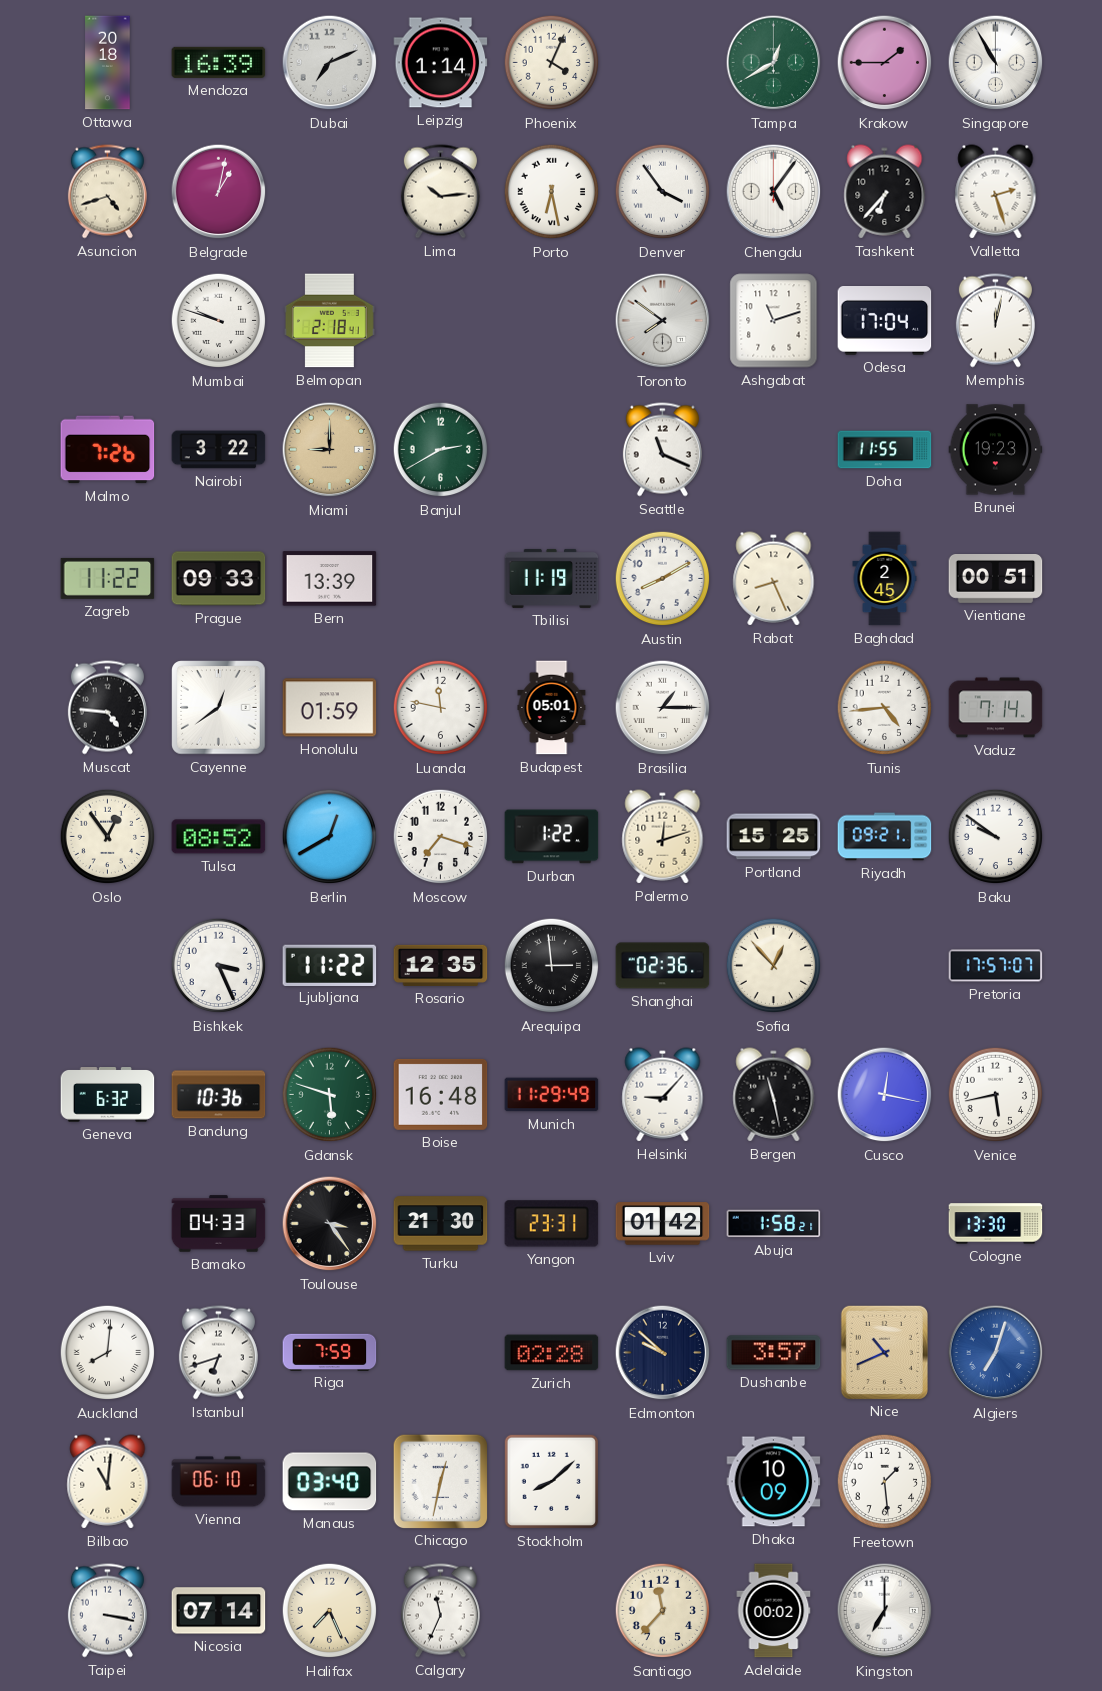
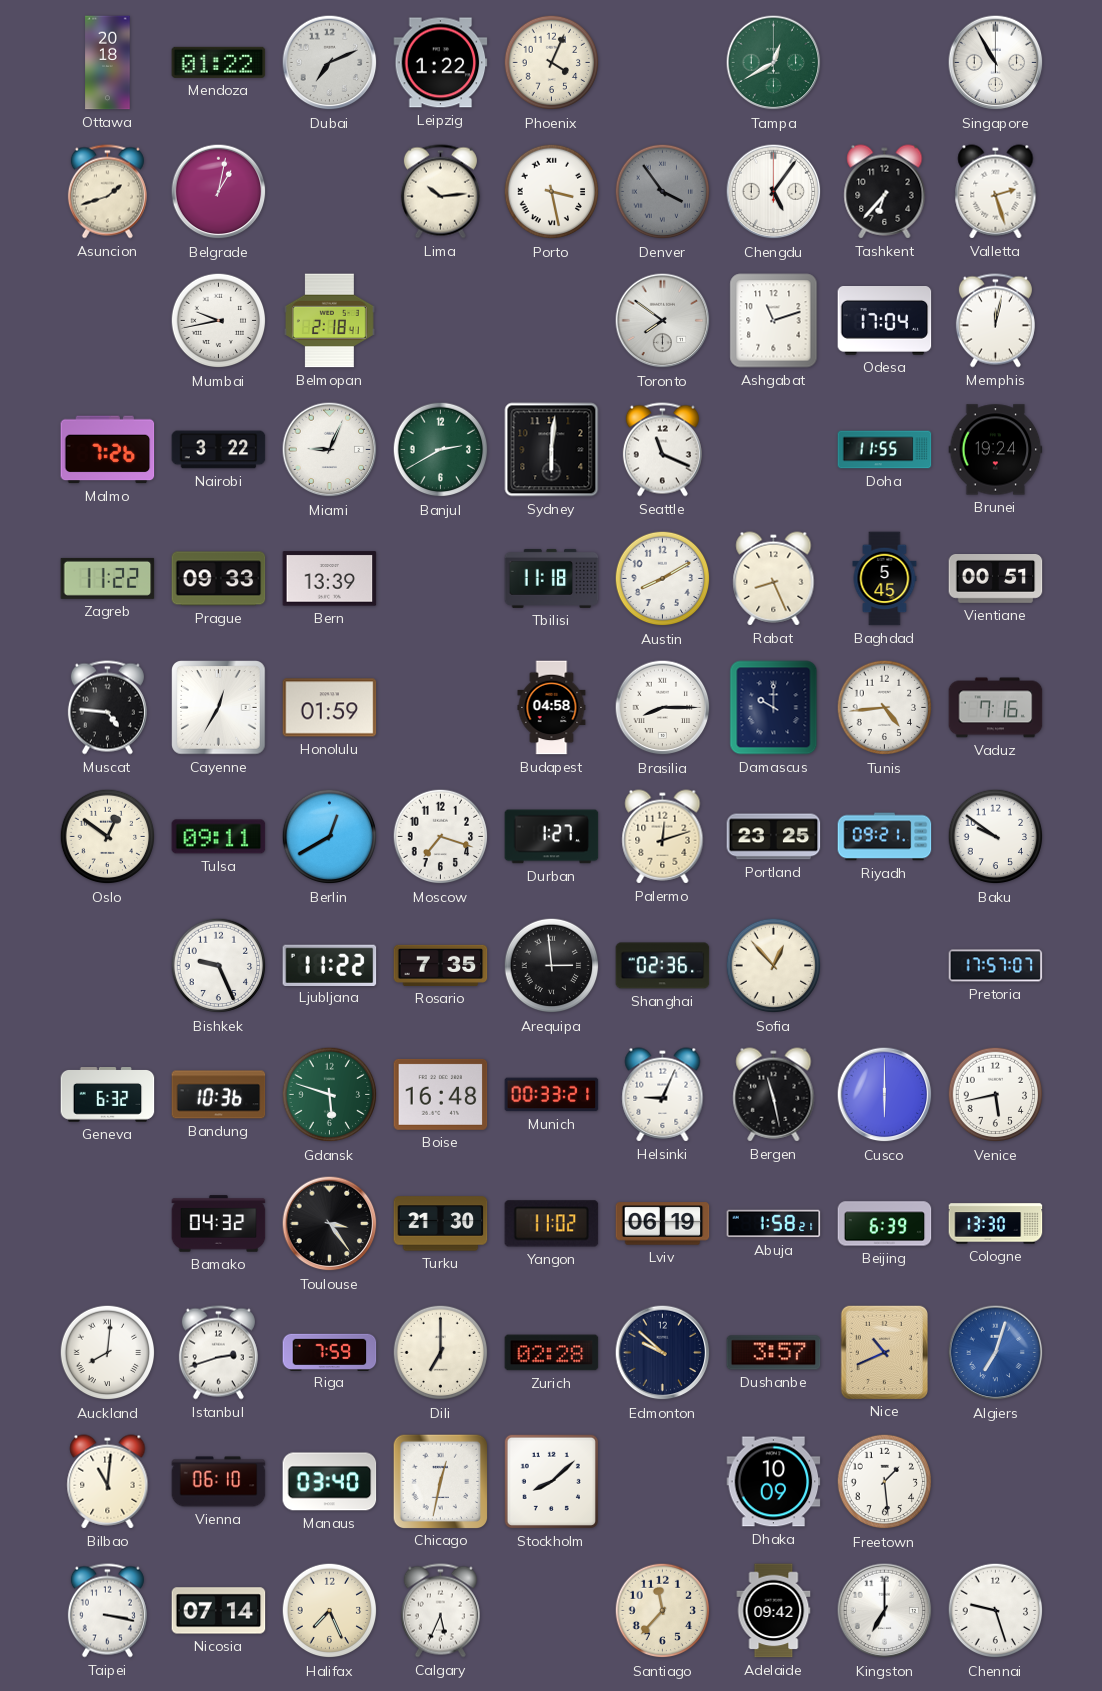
Mendoza: 16:39 -> 01:22
Leipzig: 1:14 -> 1:22
Krakow: 1:45 -> none
Asuncion: 4:42 -> 1:42
Porto: 6:28 -> 3:28
Denver dial: white -> grey
Mumbai: 9:48 -> 9:43
Miami: 9:00 -> 9:04
Miami dial: champagne -> white
Sydney: none -> 6:01
Brunei: 19:23 -> 19:24
Tbilisi: 11:19 -> 11:18
Baghdad: 2:45 -> 5:45
Cayenne: 12:39 -> 12:35
Luanda: 11:47 -> none
Budapest: 05:01 -> 04:58
Brasilia: 1:15 -> 8:15
Damascus: none -> 10:00
Vaduz: 7:14 -> 7:16
Oslo: 12:54 -> 12:51
Tulsa: 08:52 -> 09:11
Durban: 1:22 -> 1:27
Portland: 15:25 -> 23:25
Bishkek: 3:26 -> 9:26
Rosario: 12:35 -> 7:35
Munich: 11:29 -> 00:33
Helsinki: 9:07 -> 9:04
Cusco: 12:17 -> 6:00
Bamako: 04:33 -> 04:32
Yangon: 23:31 -> 11:02
Lviv: 01:42 -> 06:19
Beijing: none -> 6:39
Istanbul: 6:42 -> 2:42
Dili: none -> 7:00
Calgary: 11:34 -> 5:34
Adelaide: 00:02 -> 09:42
Chennai: none -> 9:27
